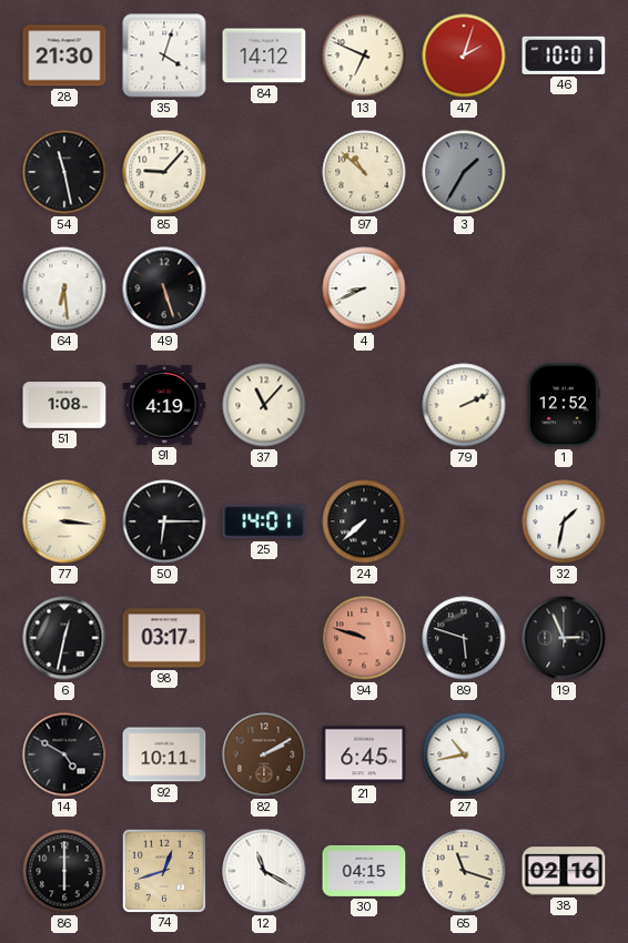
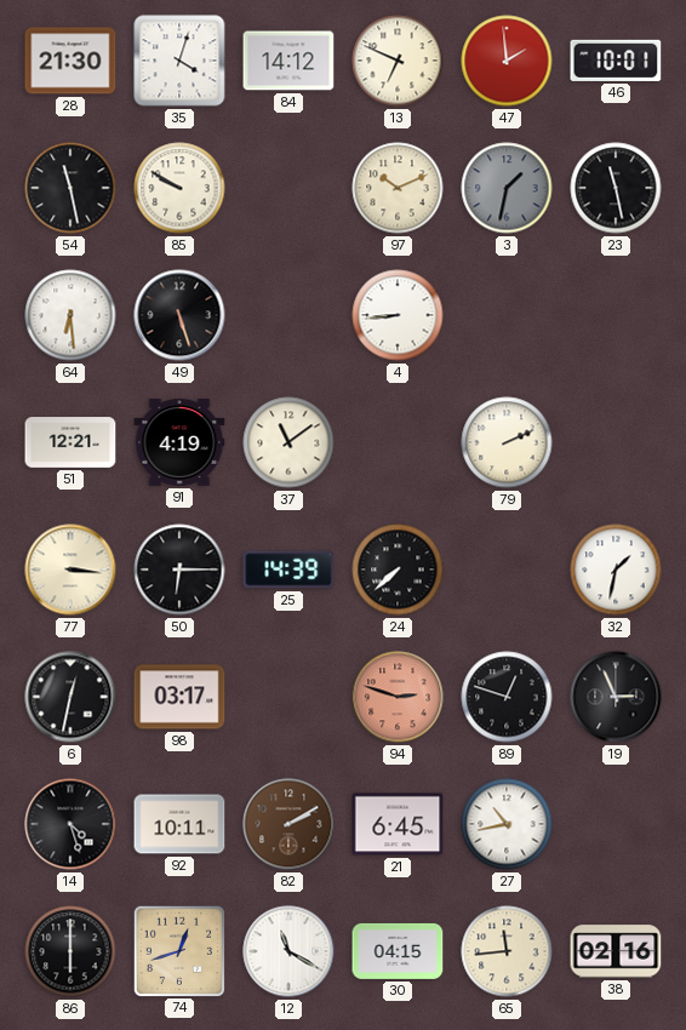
47: 2:03 -> 1:59
85: 9:07 -> 9:50
97: 10:52 -> 10:11
3: 1:35 -> 1:32
23: none -> 11:28
4: 8:41 -> 8:44
51: 1:08 -> 12:21
37: 11:07 -> 11:09
1: 12:52 -> none
25: 14:01 -> 14:39
94: 9:48 -> 2:48
89: 5:48 -> 12:48
14: 4:50 -> 4:27
65: 11:18 -> 11:44
